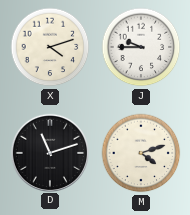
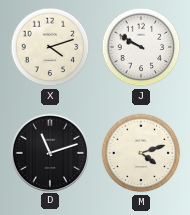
J: 9:45 -> 9:50
